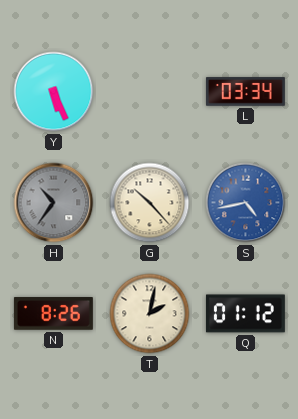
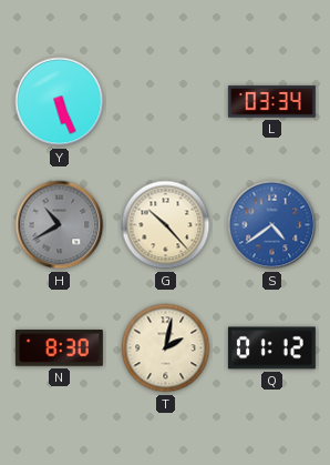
H: 10:36 -> 10:40
S: 4:43 -> 4:39
N: 8:26 -> 8:30
